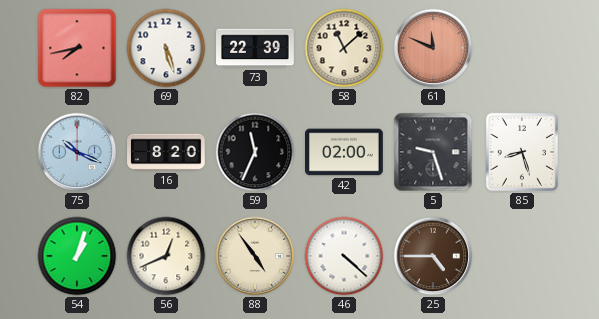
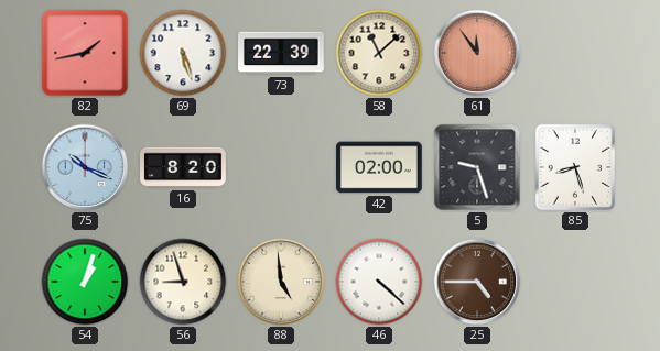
82: 7:43 -> 1:43
61: 11:49 -> 11:54
59: 11:34 -> none
56: 12:41 -> 8:57
88: 4:54 -> 4:59
